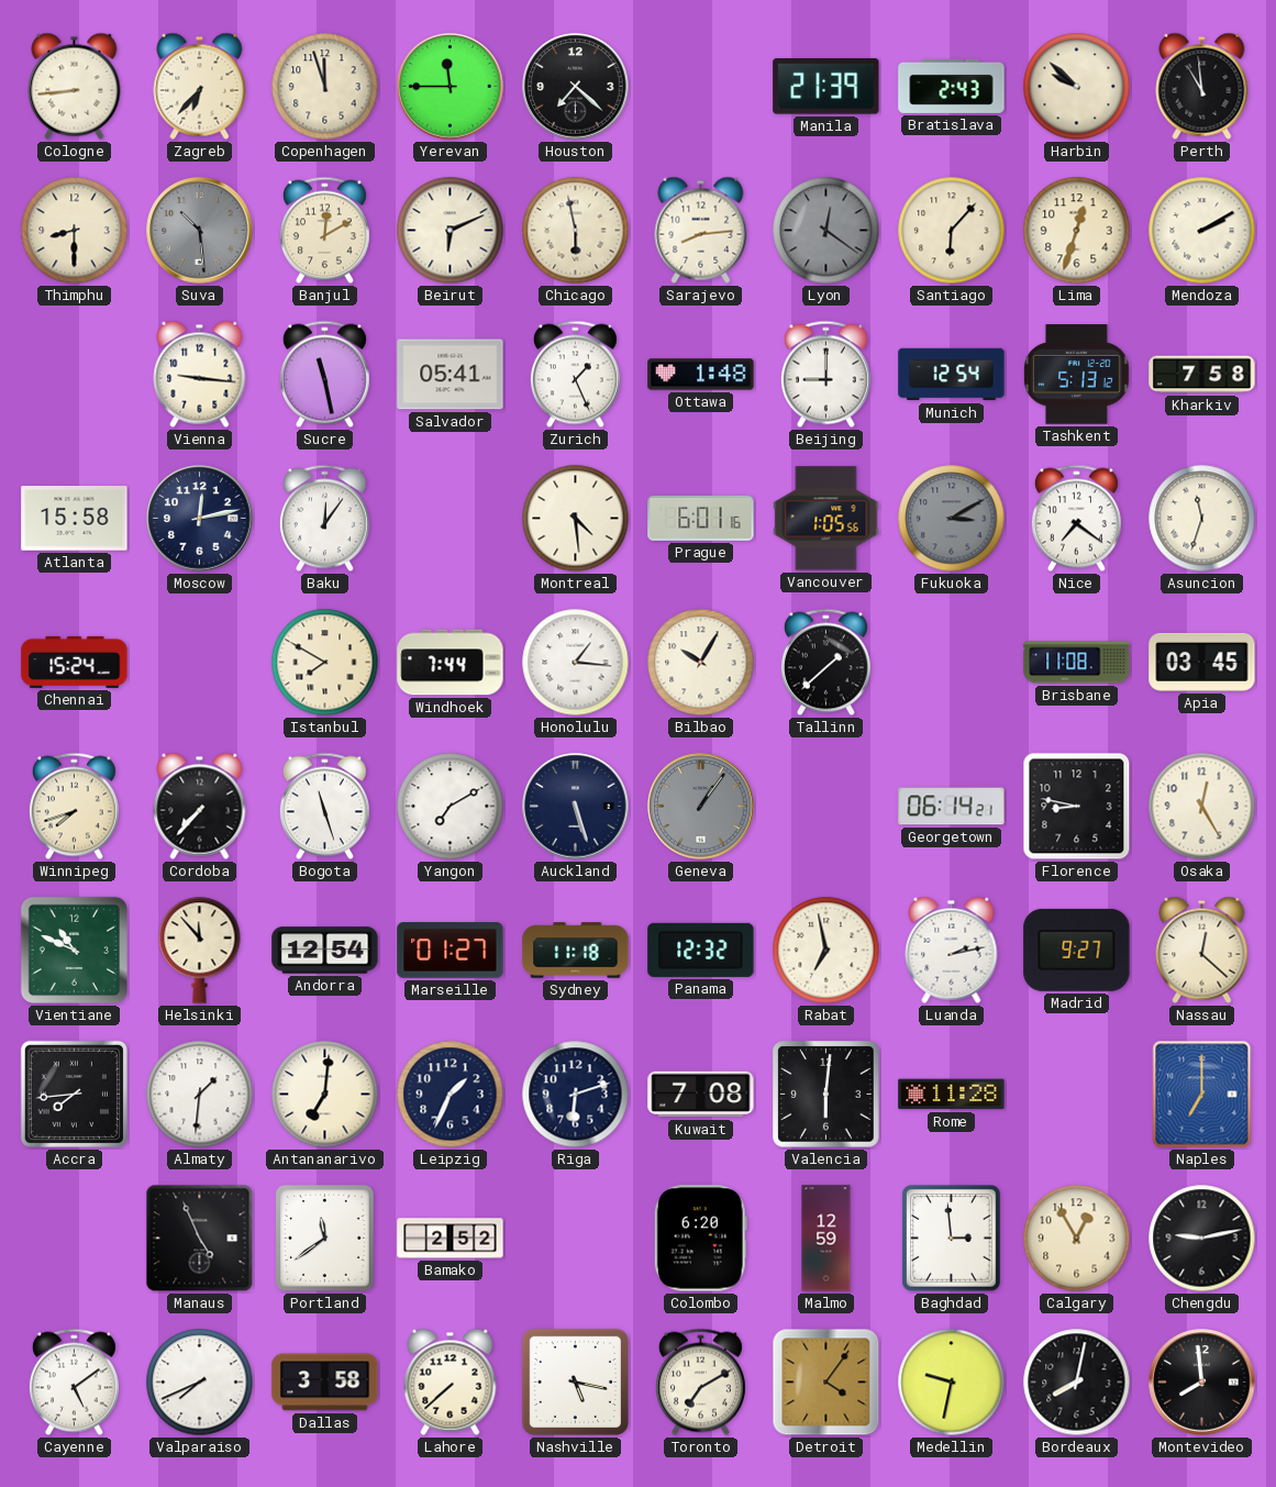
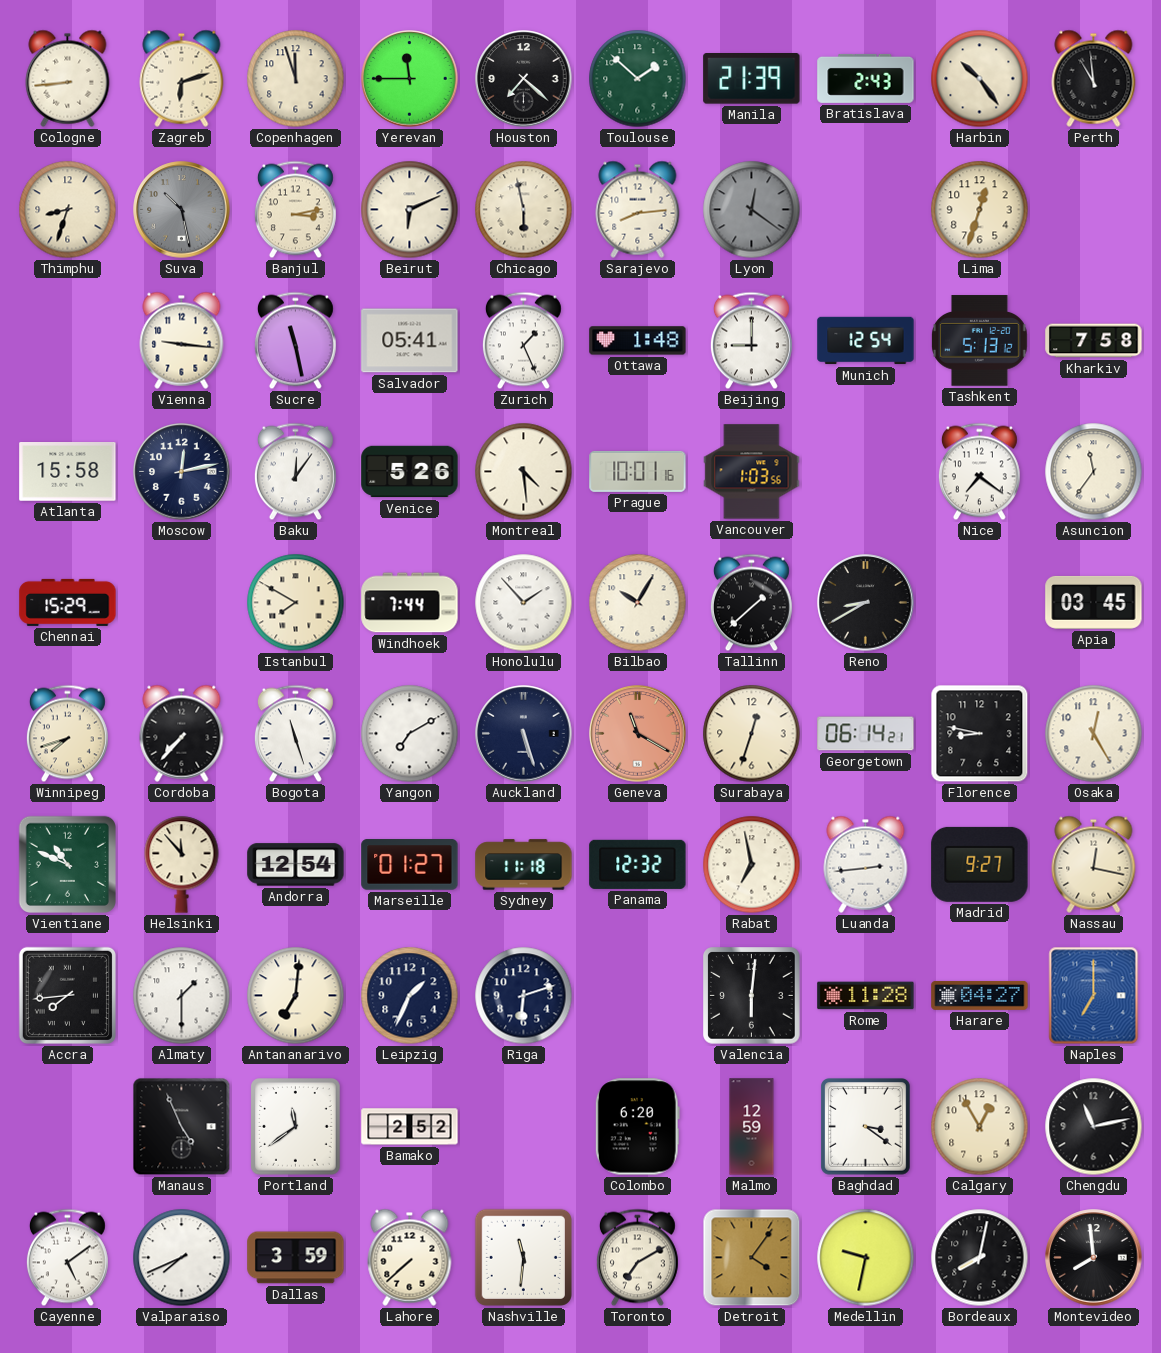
Zagreb: 6:37 -> 6:12
Toulouse: none -> 1:52
Harbin: 9:52 -> 10:24
Thimphu: 8:30 -> 8:33
Suva: 10:29 -> 10:28
Banjul: 12:10 -> 3:13
Santiago: 6:07 -> none
Mendoza: 2:10 -> none
Venice: none -> 5:26
Prague: 6:01 -> 10:01
Vancouver: 1:05 -> 1:03
Fukuoka: 3:10 -> none
Asuncion: 11:33 -> 11:36
Chennai: 15:24 -> 15:29
Honolulu: 1:16 -> 1:53
Reno: none -> 8:40
Brisbane: 11:08 -> none
Geneva: 1:06 -> 11:20
Geneva dial: grey -> salmon
Surabaya: none -> 12:33
Luanda: 2:13 -> 2:44
Nassau: 12:22 -> 12:17
Almaty: 1:31 -> 1:30
Kuwait: 7:08 -> none
Harare: none -> 04:27
Baghdad: 2:59 -> 3:21
Chengdu: 9:13 -> 11:13
Dallas: 3:58 -> 3:59
Nashville: 5:17 -> 11:31
